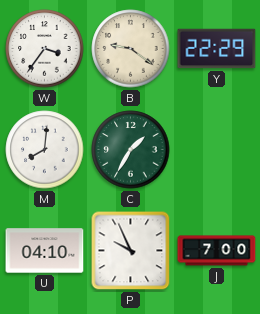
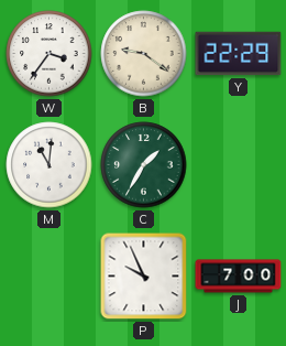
M: 8:01 -> 11:01
U: 04:10 -> none
